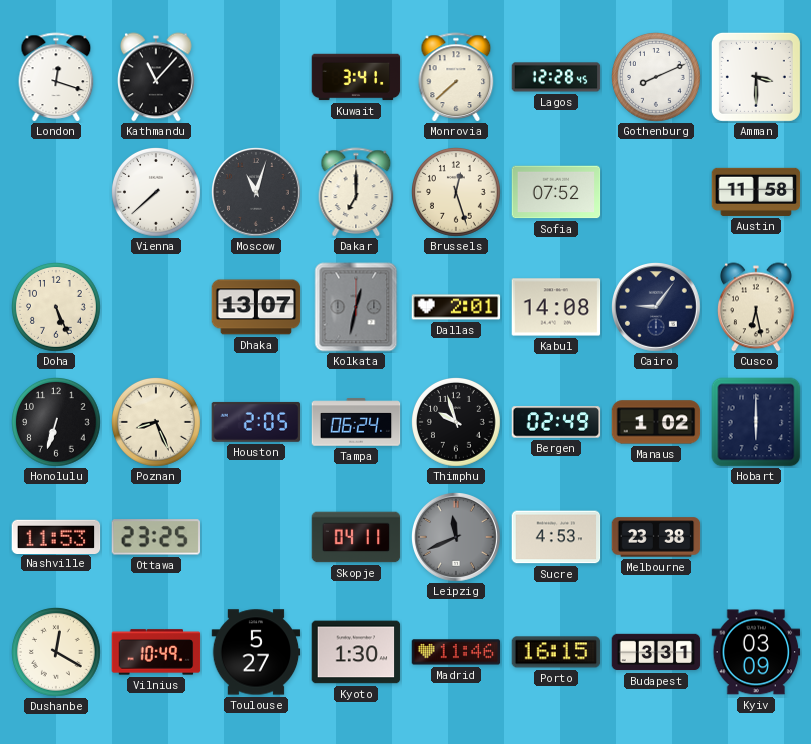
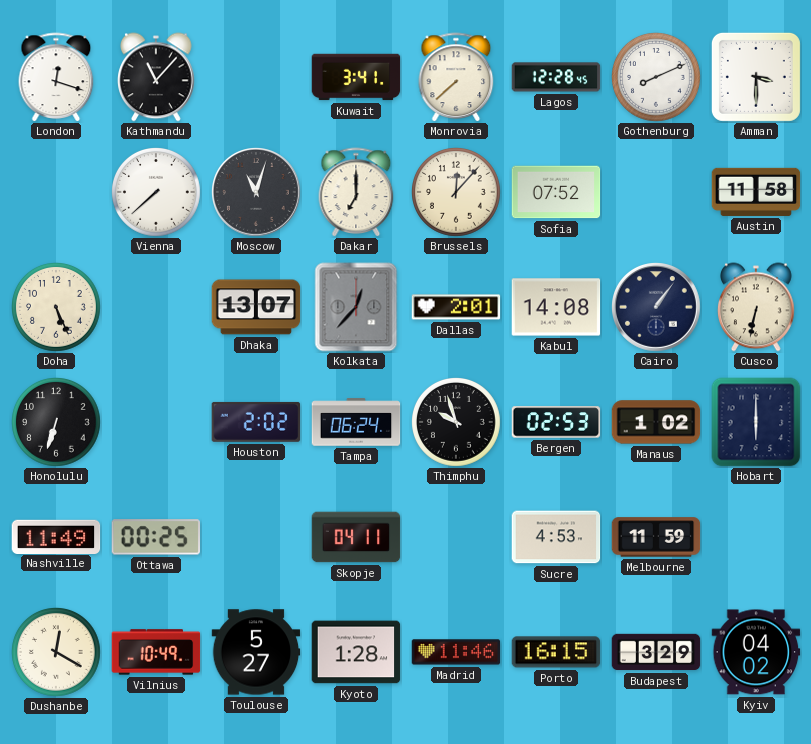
Brussels: 12:27 -> 12:07
Kolkata: 12:32 -> 12:37
Cairo: 9:06 -> 1:06
Cusco: 6:28 -> 6:32
Poznan: 8:26 -> none
Houston: 2:05 -> 2:02
Bergen: 02:49 -> 02:53
Nashville: 11:53 -> 11:49
Ottawa: 23:25 -> 00:25
Leipzig: 11:41 -> none
Melbourne: 23:38 -> 11:59
Kyoto: 1:30 -> 1:28
Budapest: 3:31 -> 3:29
Kyiv: 03:09 -> 04:02
